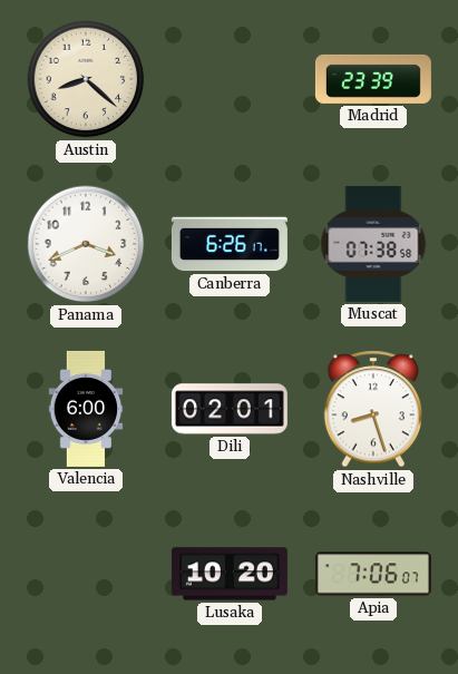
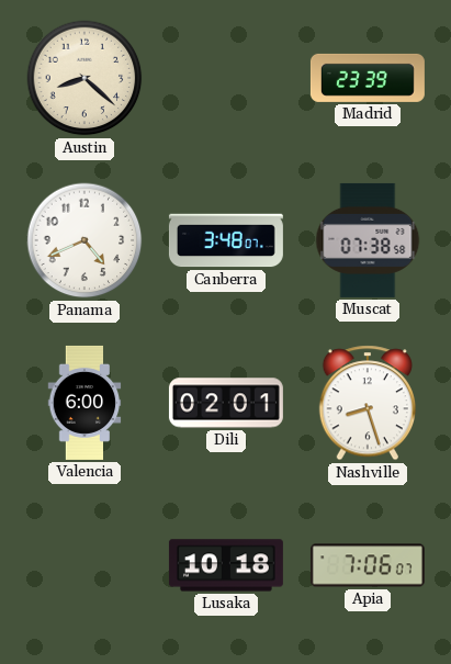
Panama: 3:41 -> 4:41
Canberra: 6:26 -> 3:48
Lusaka: 10:20 -> 10:18
